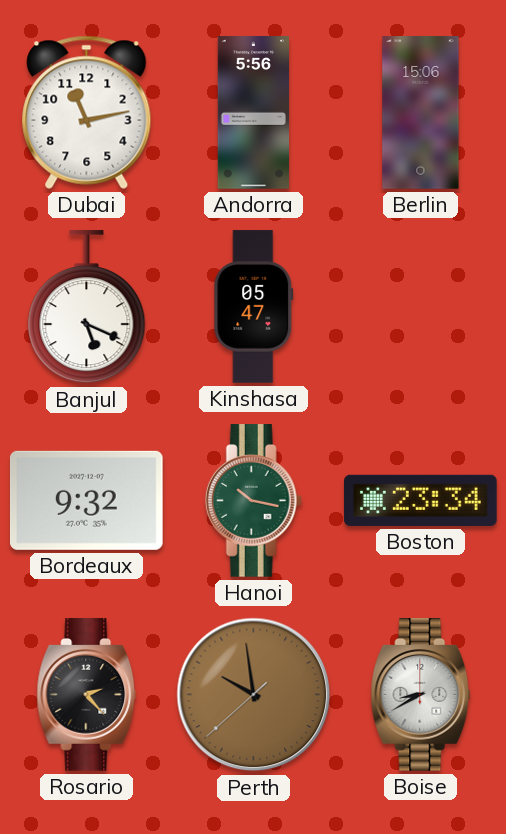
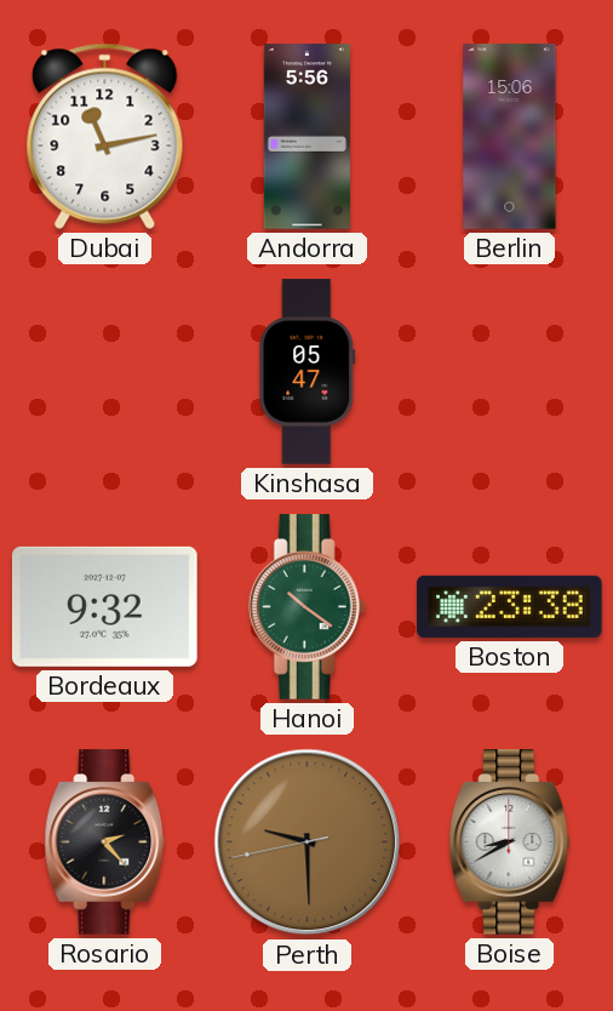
Banjul: 5:19 -> none
Hanoi: 10:17 -> 10:21
Boston: 23:34 -> 23:38
Perth: 9:58 -> 9:29
